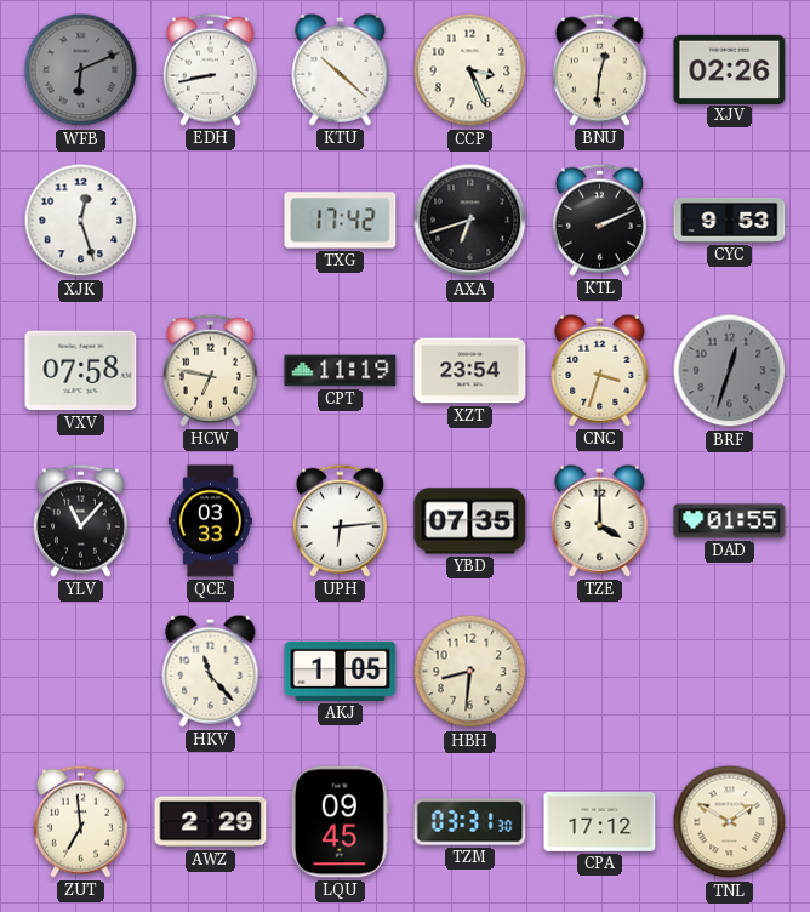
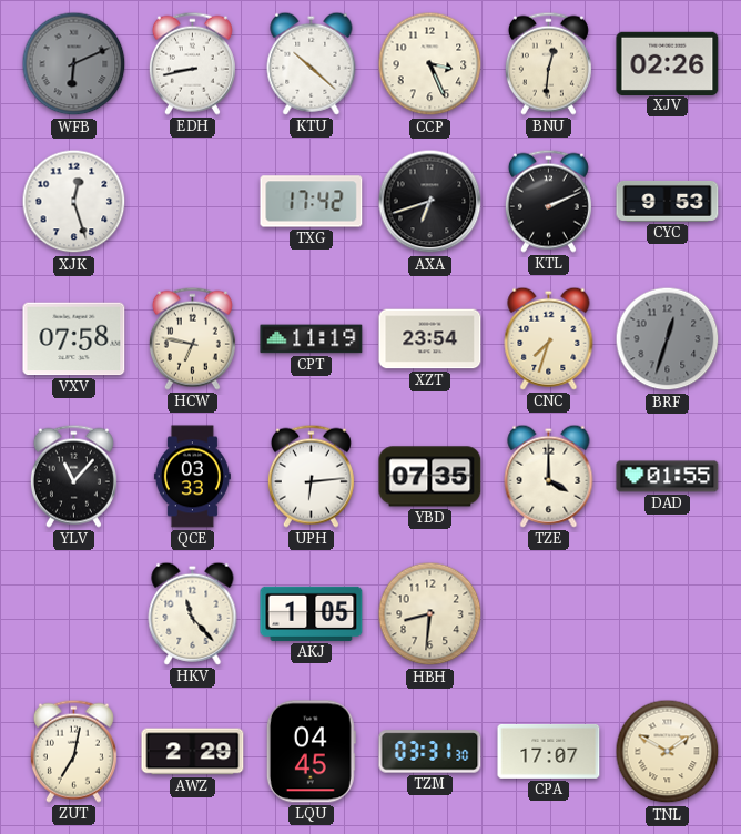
CNC: 3:33 -> 7:33
ZUT: 6:59 -> 7:02
LQU: 09:45 -> 04:45
CPA: 17:12 -> 17:07
